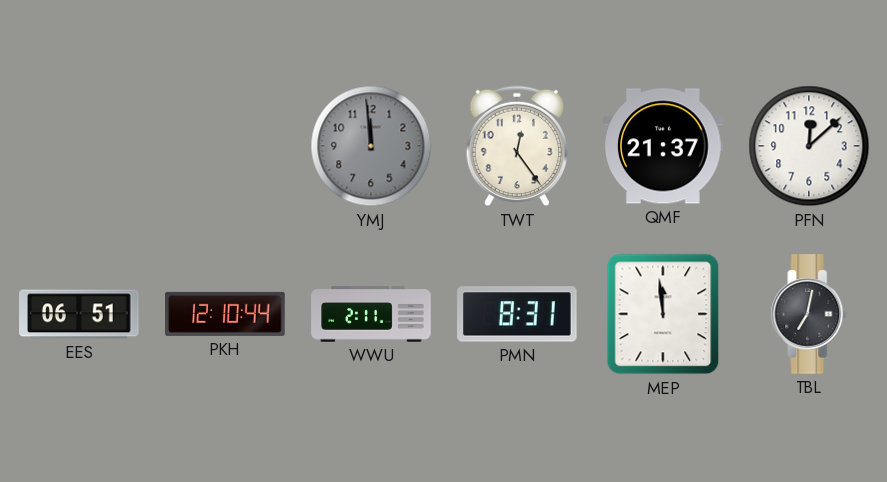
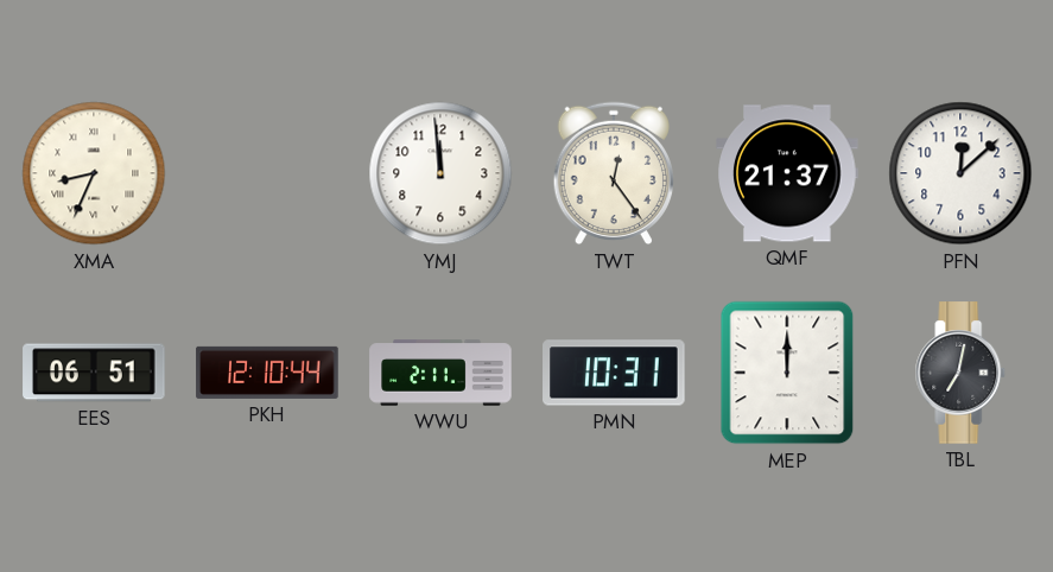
XMA: none -> 8:34
YMJ dial: grey -> white
PMN: 8:31 -> 10:31
MEP: 11:59 -> 12:00
